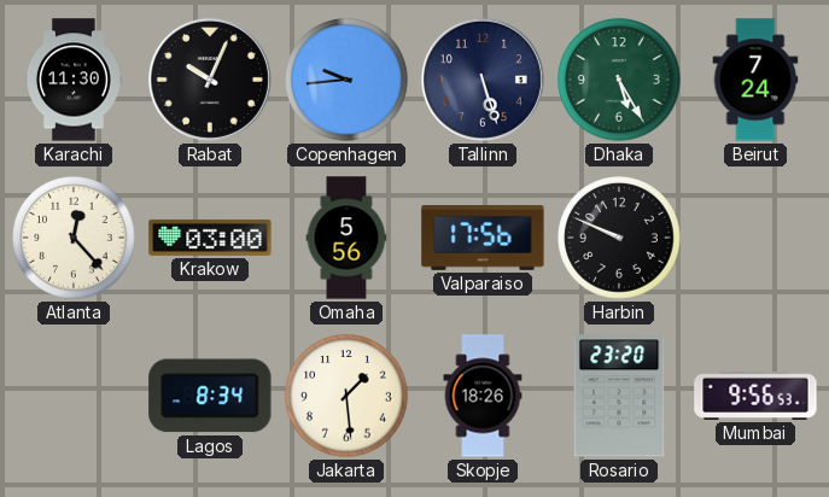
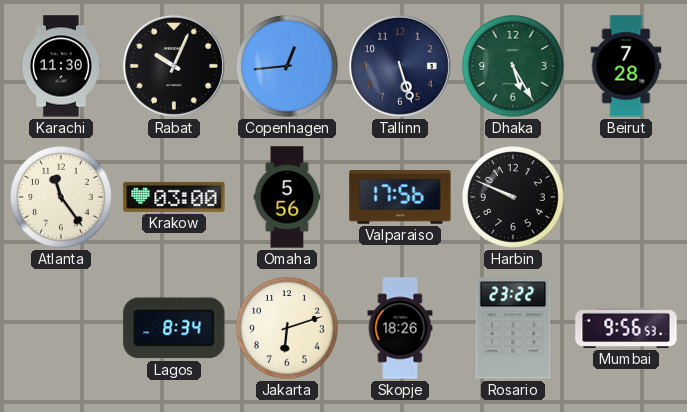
Copenhagen: 9:44 -> 12:44
Beirut: 7:24 -> 7:28
Atlanta: 12:23 -> 11:24
Jakarta: 1:29 -> 6:12
Rosario: 23:20 -> 23:22
